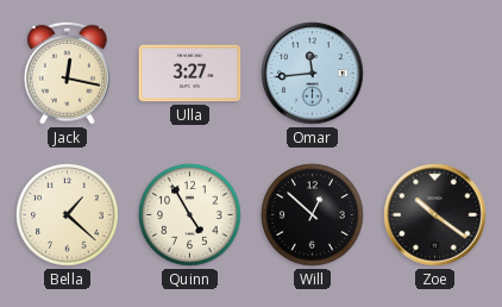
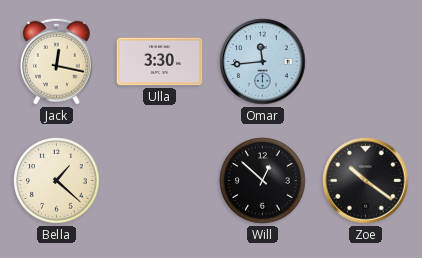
Ulla: 3:27 -> 3:30
Quinn: 4:55 -> none
